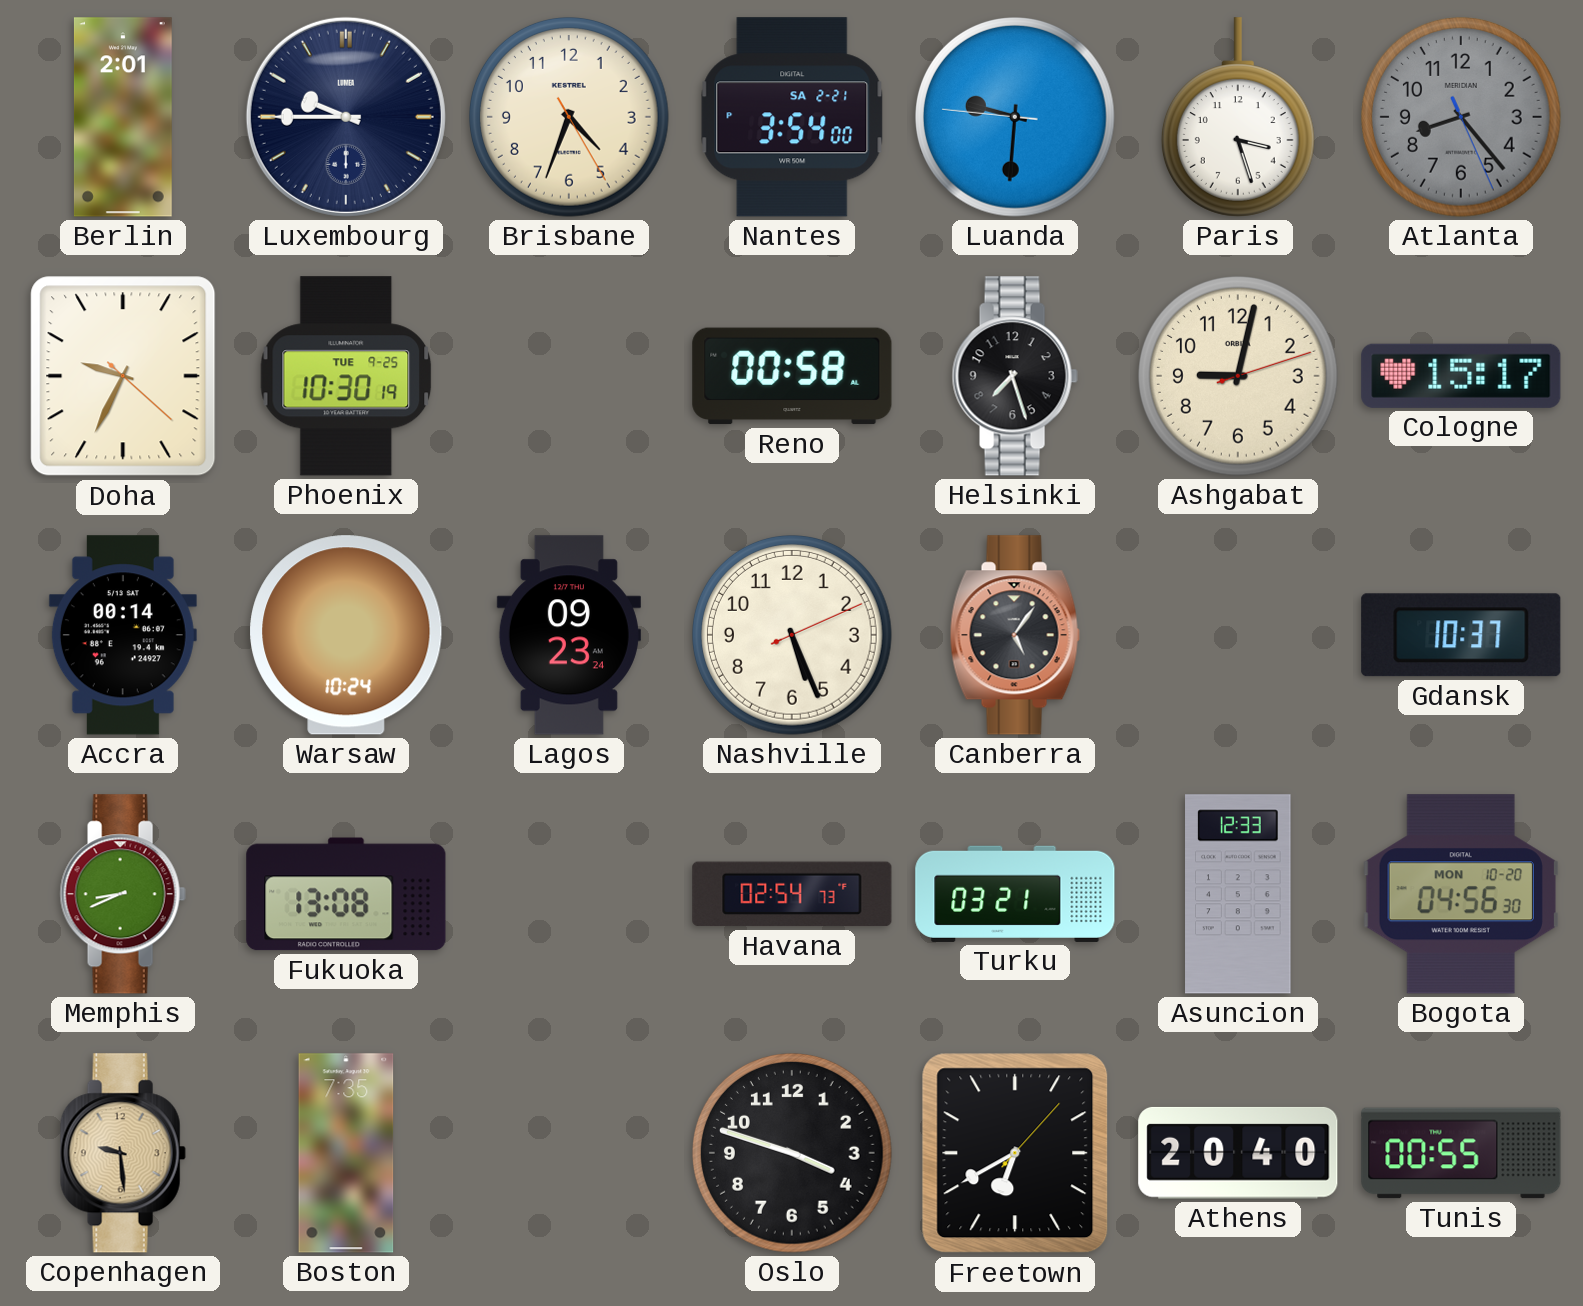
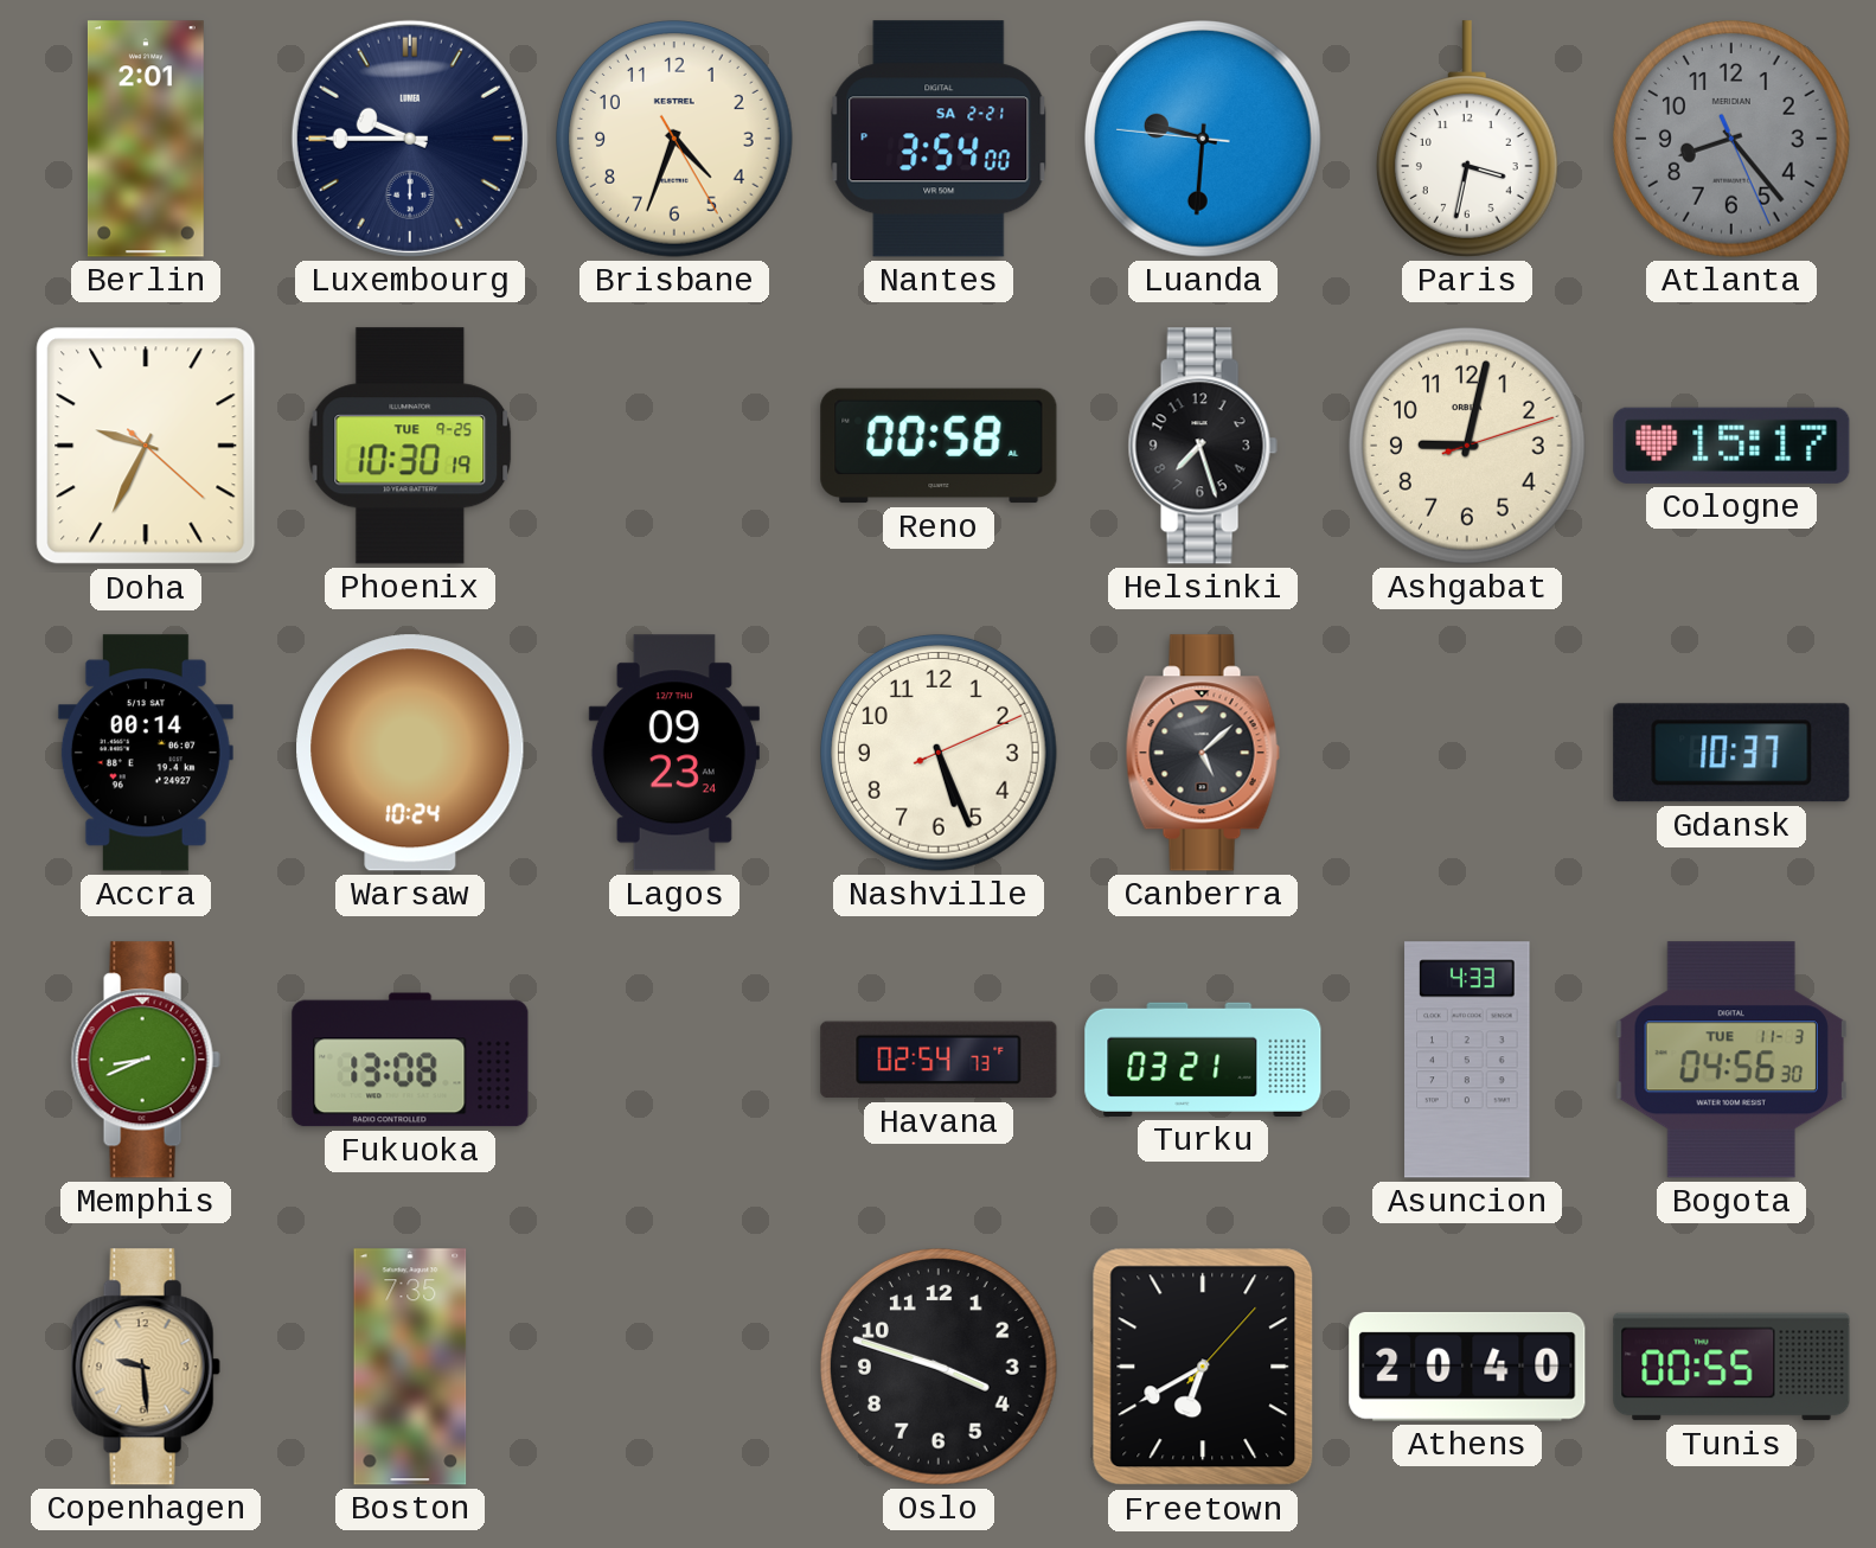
Paris: 3:27 -> 3:32
Canberra: 5:06 -> 5:08
Asuncion: 12:33 -> 4:33
Bogota date: MON 10-20 -> TUE 11-3
